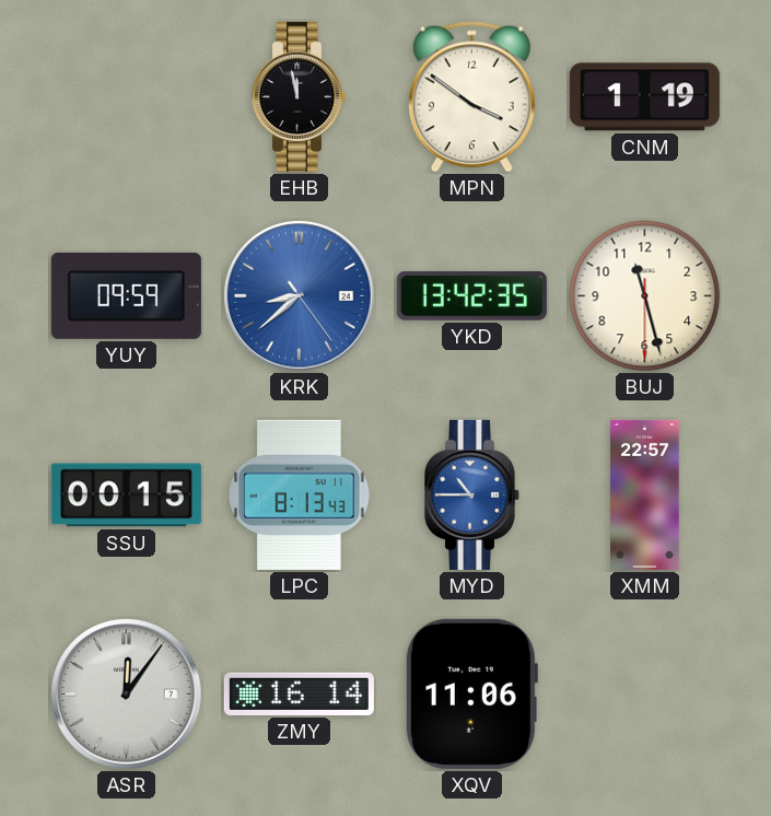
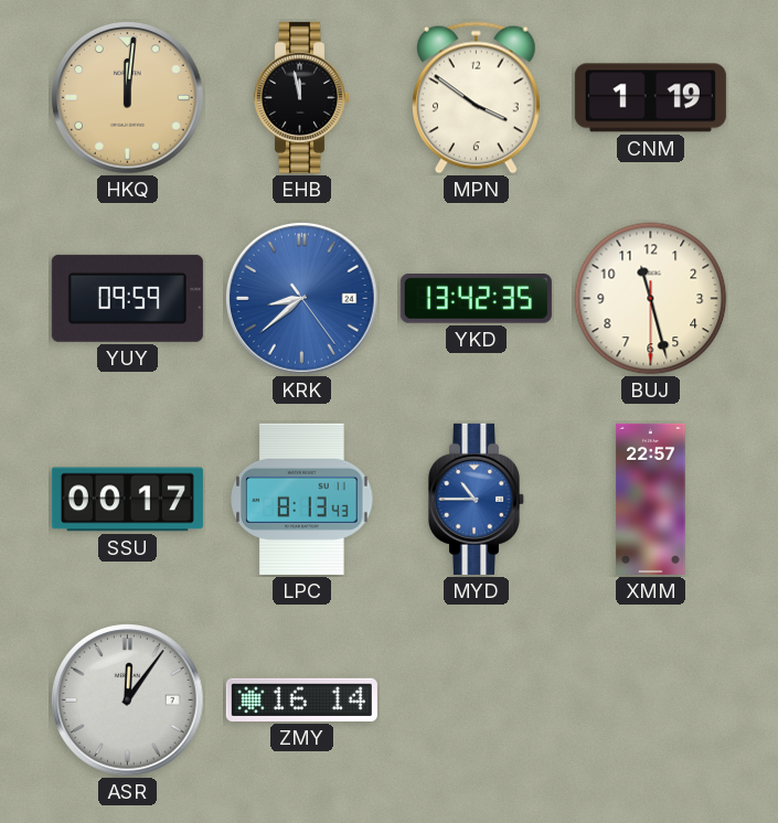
HKQ: none -> 12:01
SSU: 00:15 -> 00:17
XQV: 11:06 -> none
